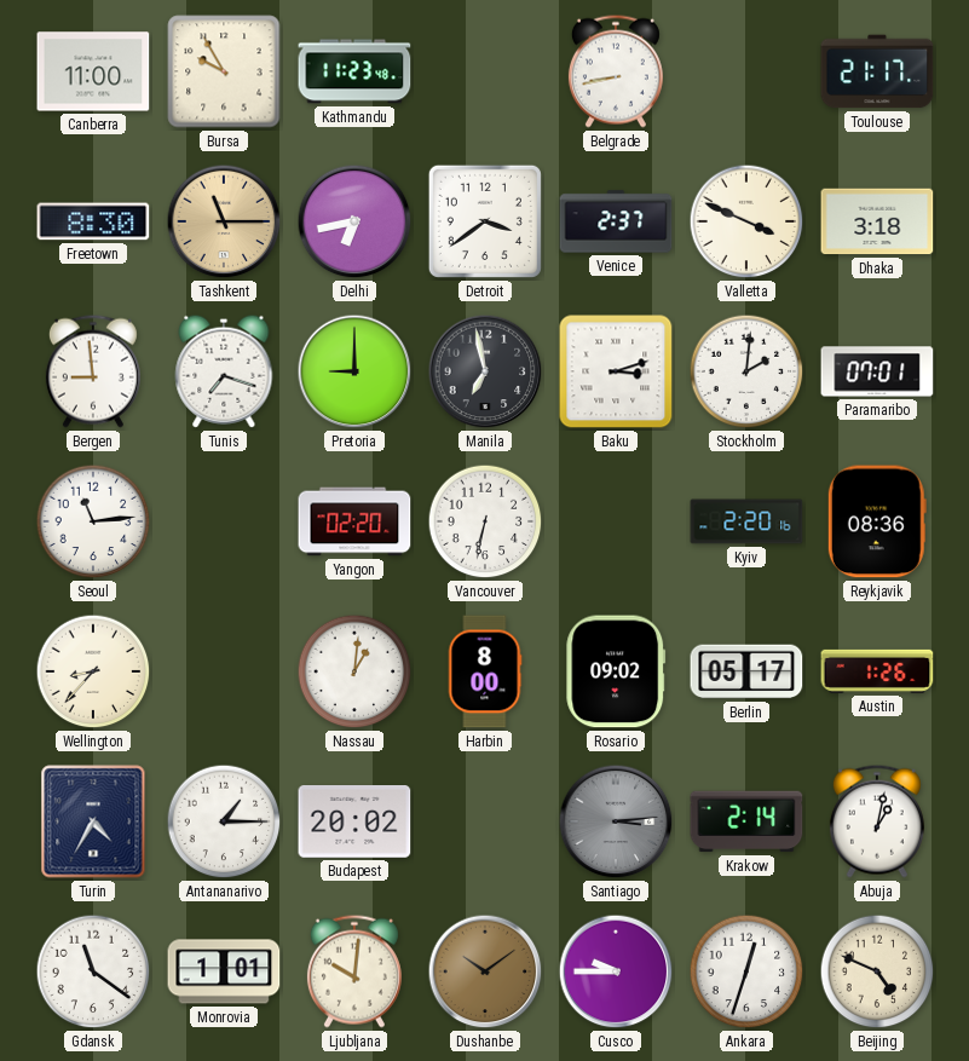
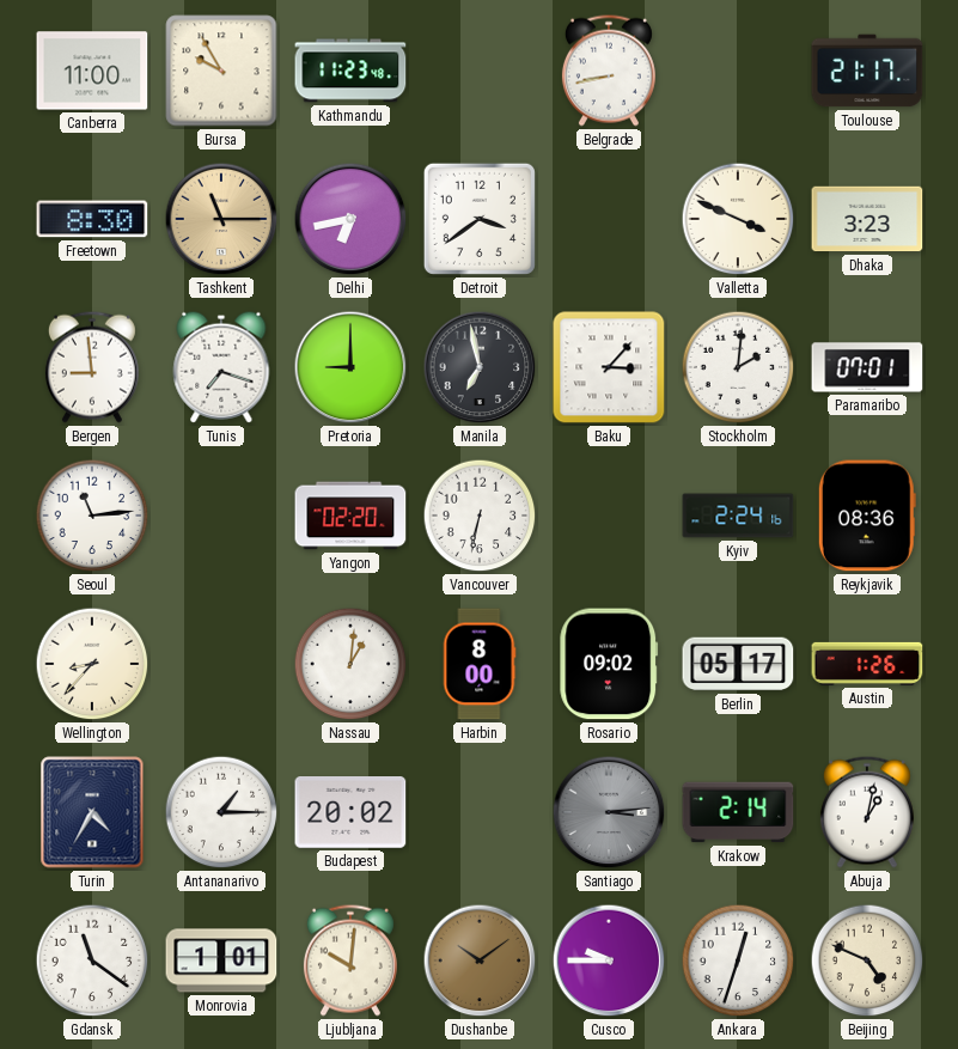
Venice: 2:37 -> none
Dhaka: 3:18 -> 3:23
Baku: 3:12 -> 3:07
Kyiv: 2:20 -> 2:24
